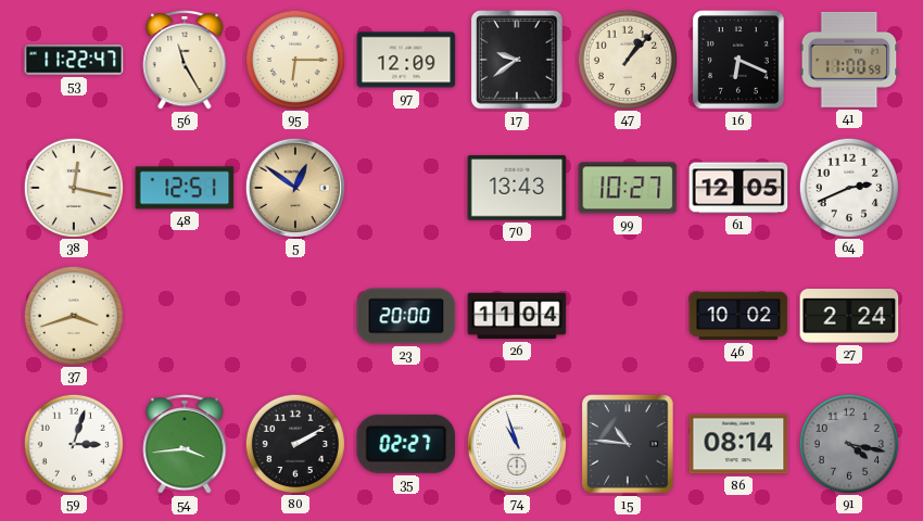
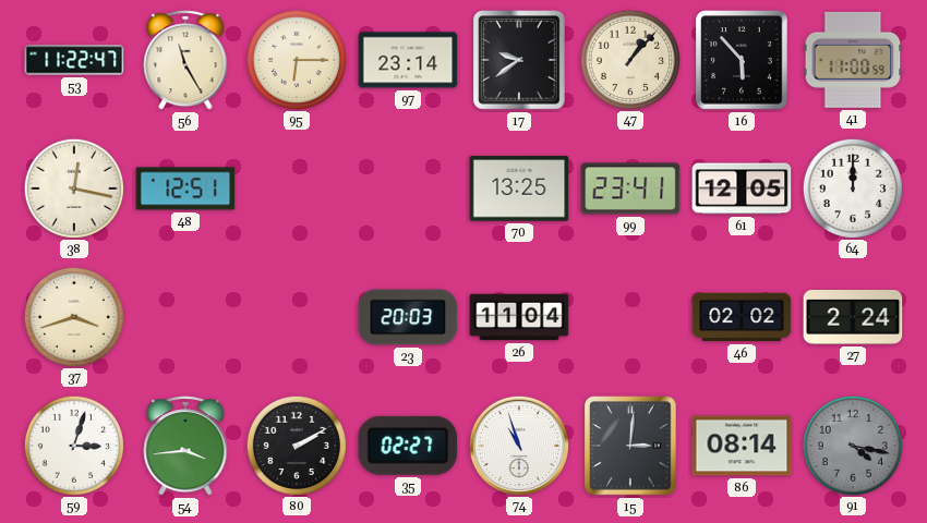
97: 12:09 -> 23:14
16: 6:19 -> 5:53
5: 12:51 -> none
70: 13:43 -> 13:25
99: 10:27 -> 23:41
64: 2:41 -> 12:00
23: 20:00 -> 20:03
46: 10:02 -> 02:02
15: 10:46 -> 3:01
